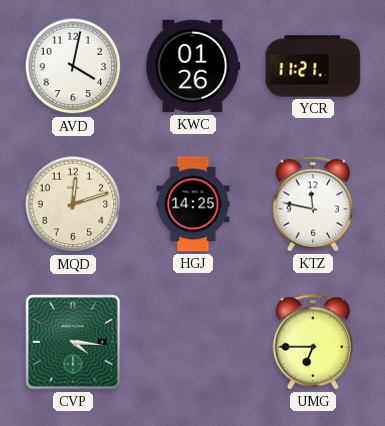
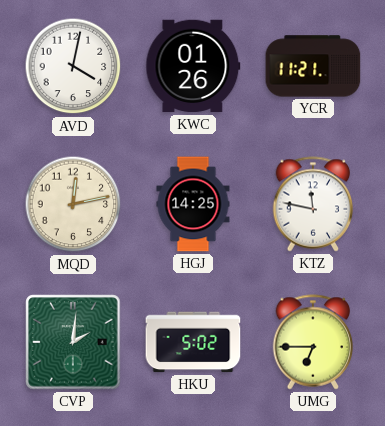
MQD: 12:12 -> 12:13
CVP: 4:16 -> 2:01
HKU: none -> 5:02
